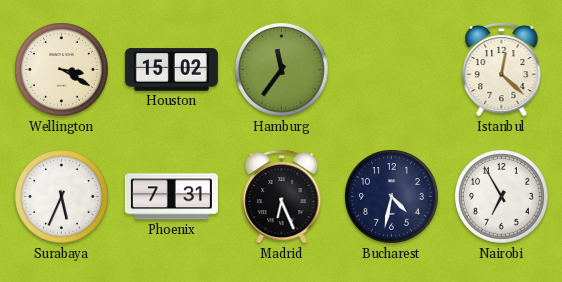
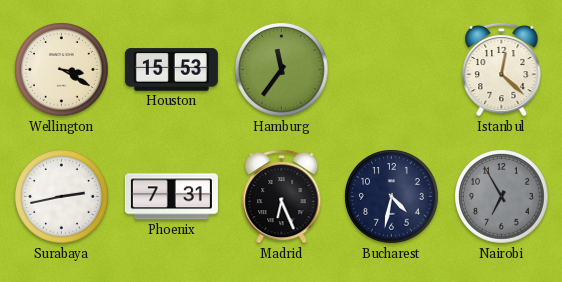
Houston: 15:02 -> 15:53
Surabaya: 5:34 -> 2:43
Nairobi dial: white -> grey
